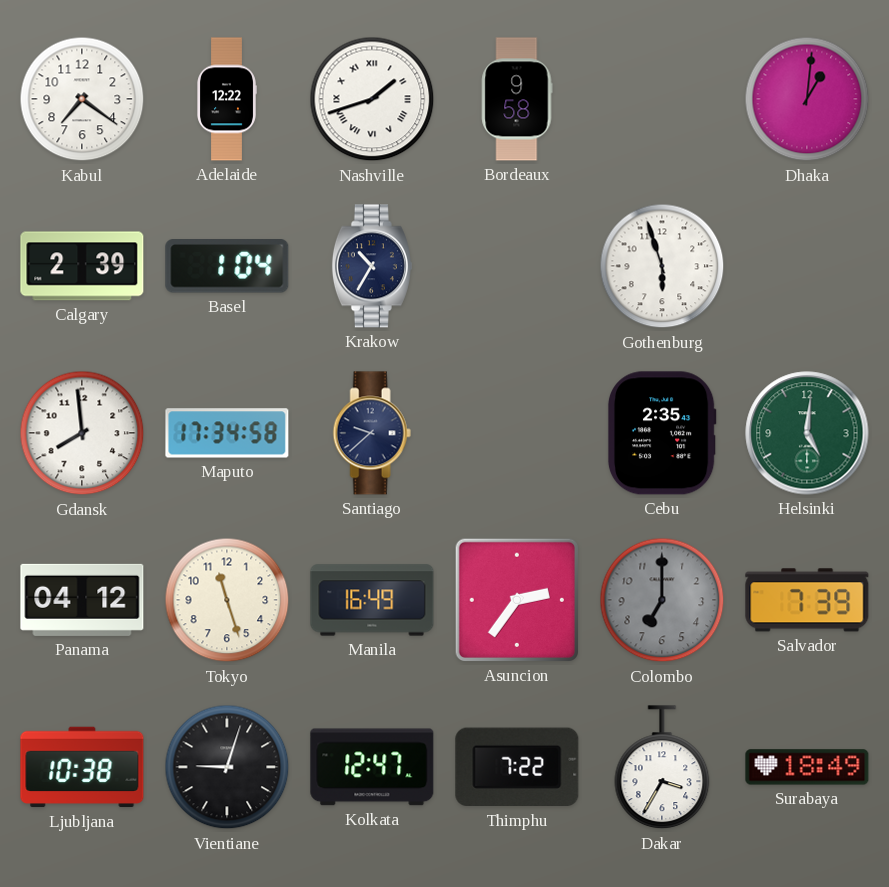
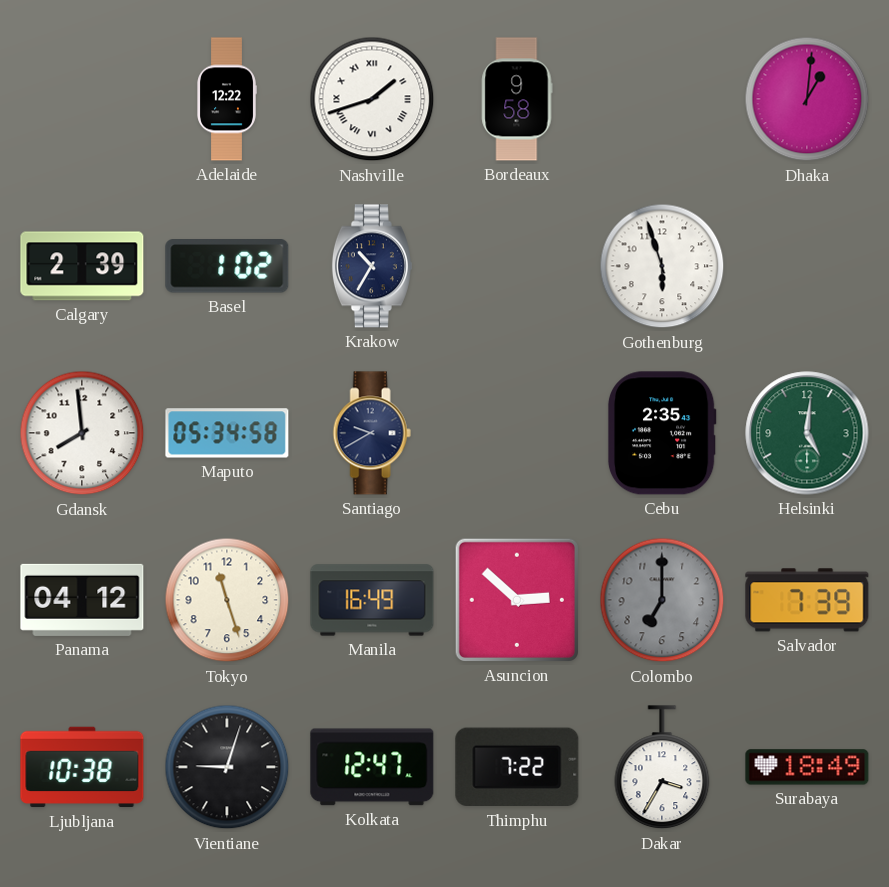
Kabul: 7:21 -> none
Basel: 1:04 -> 1:02
Maputo: 17:34 -> 05:34
Santiago: 9:38 -> 9:40
Asuncion: 2:36 -> 2:52
